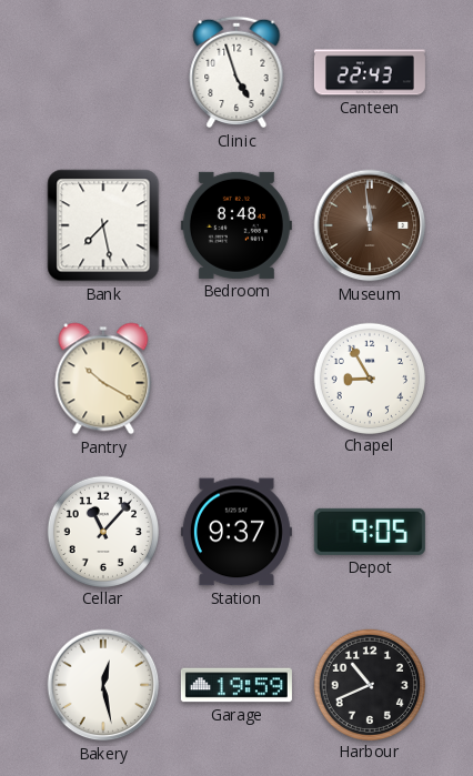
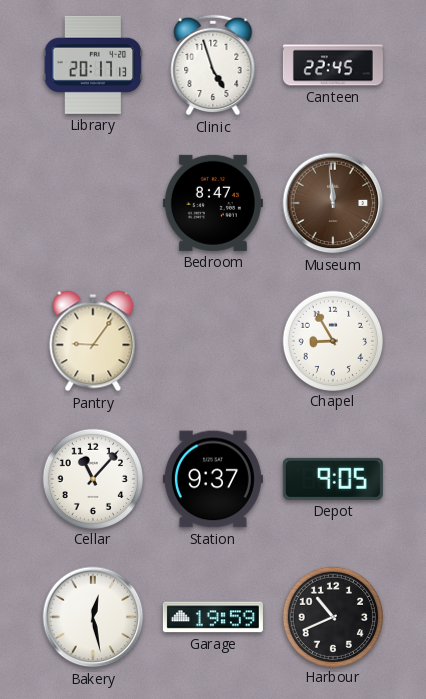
Library: none -> 20:17
Canteen: 22:43 -> 22:45
Bank: 7:28 -> none
Bedroom: 8:48 -> 8:47
Pantry: 10:20 -> 9:06
